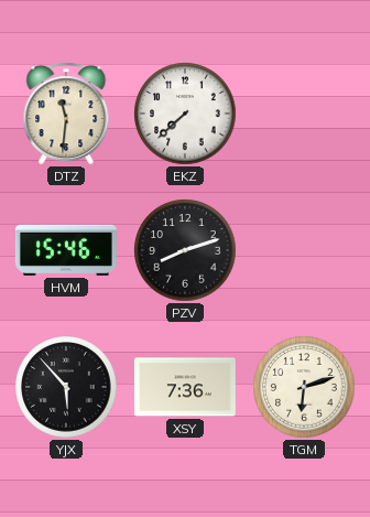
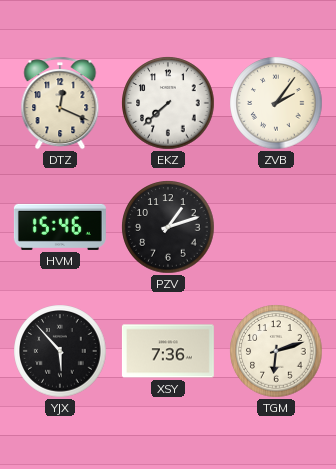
DTZ: 11:31 -> 12:19
ZVB: none -> 2:06
PZV: 8:12 -> 1:12
